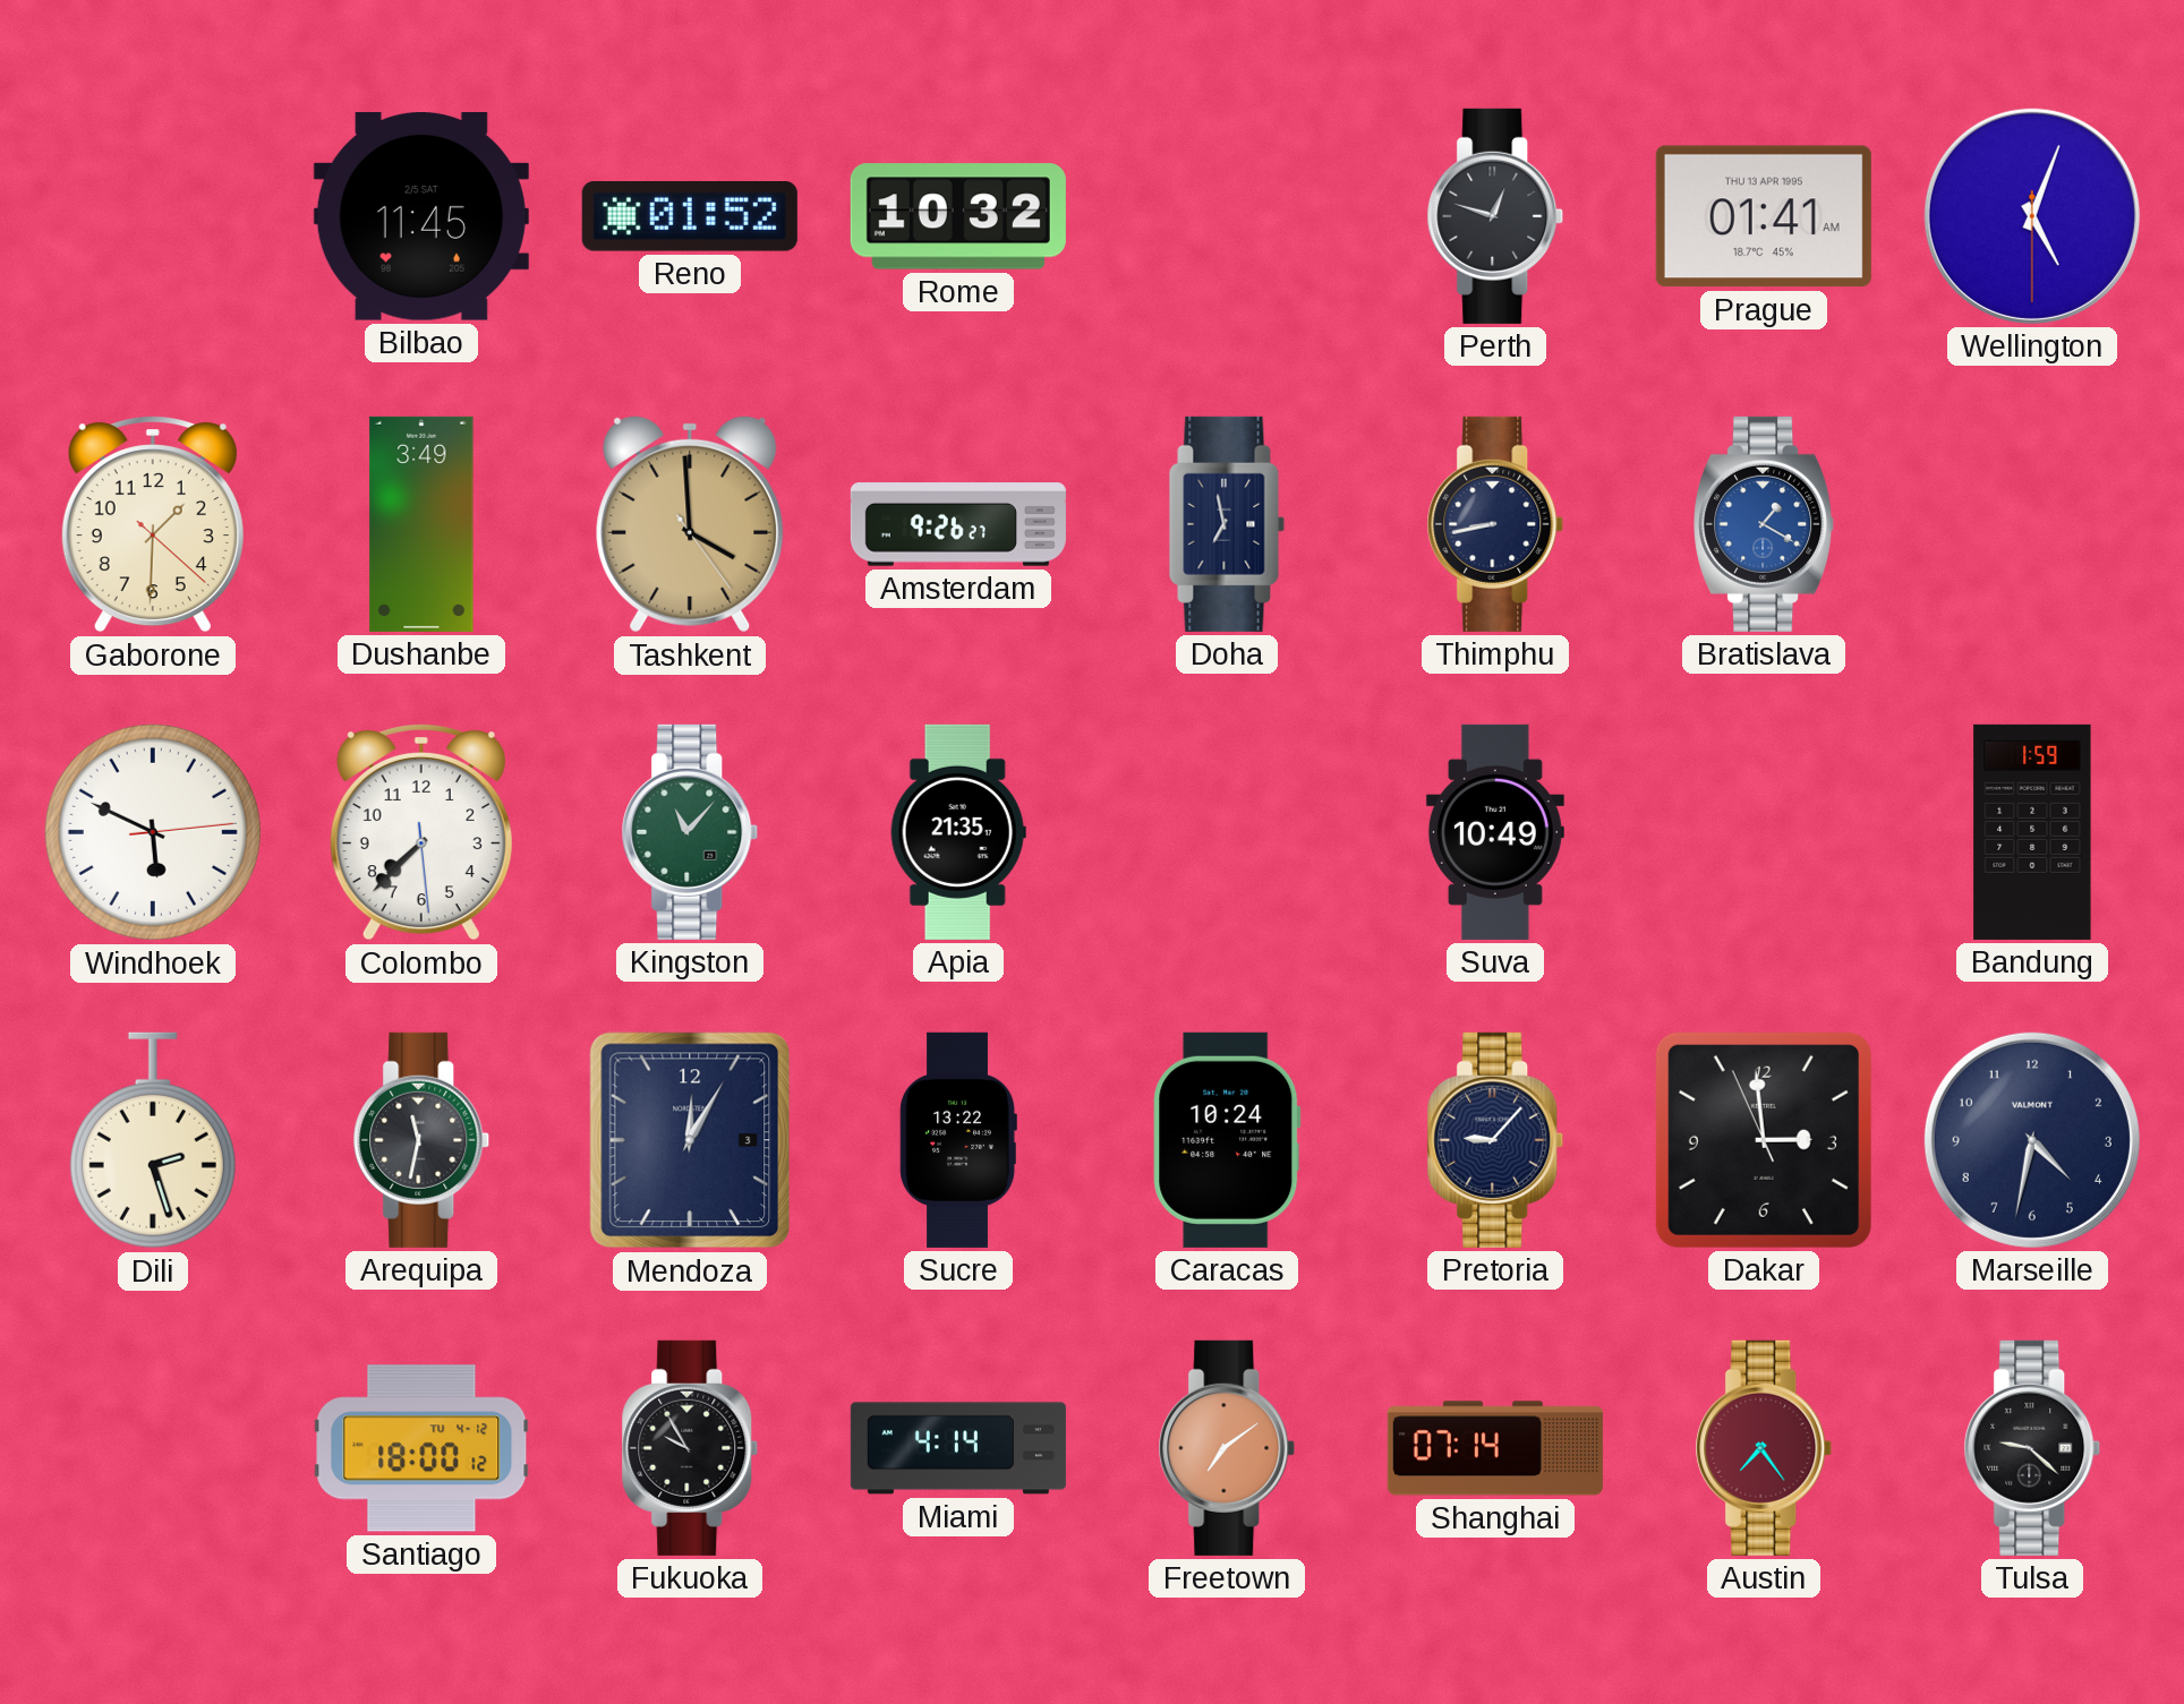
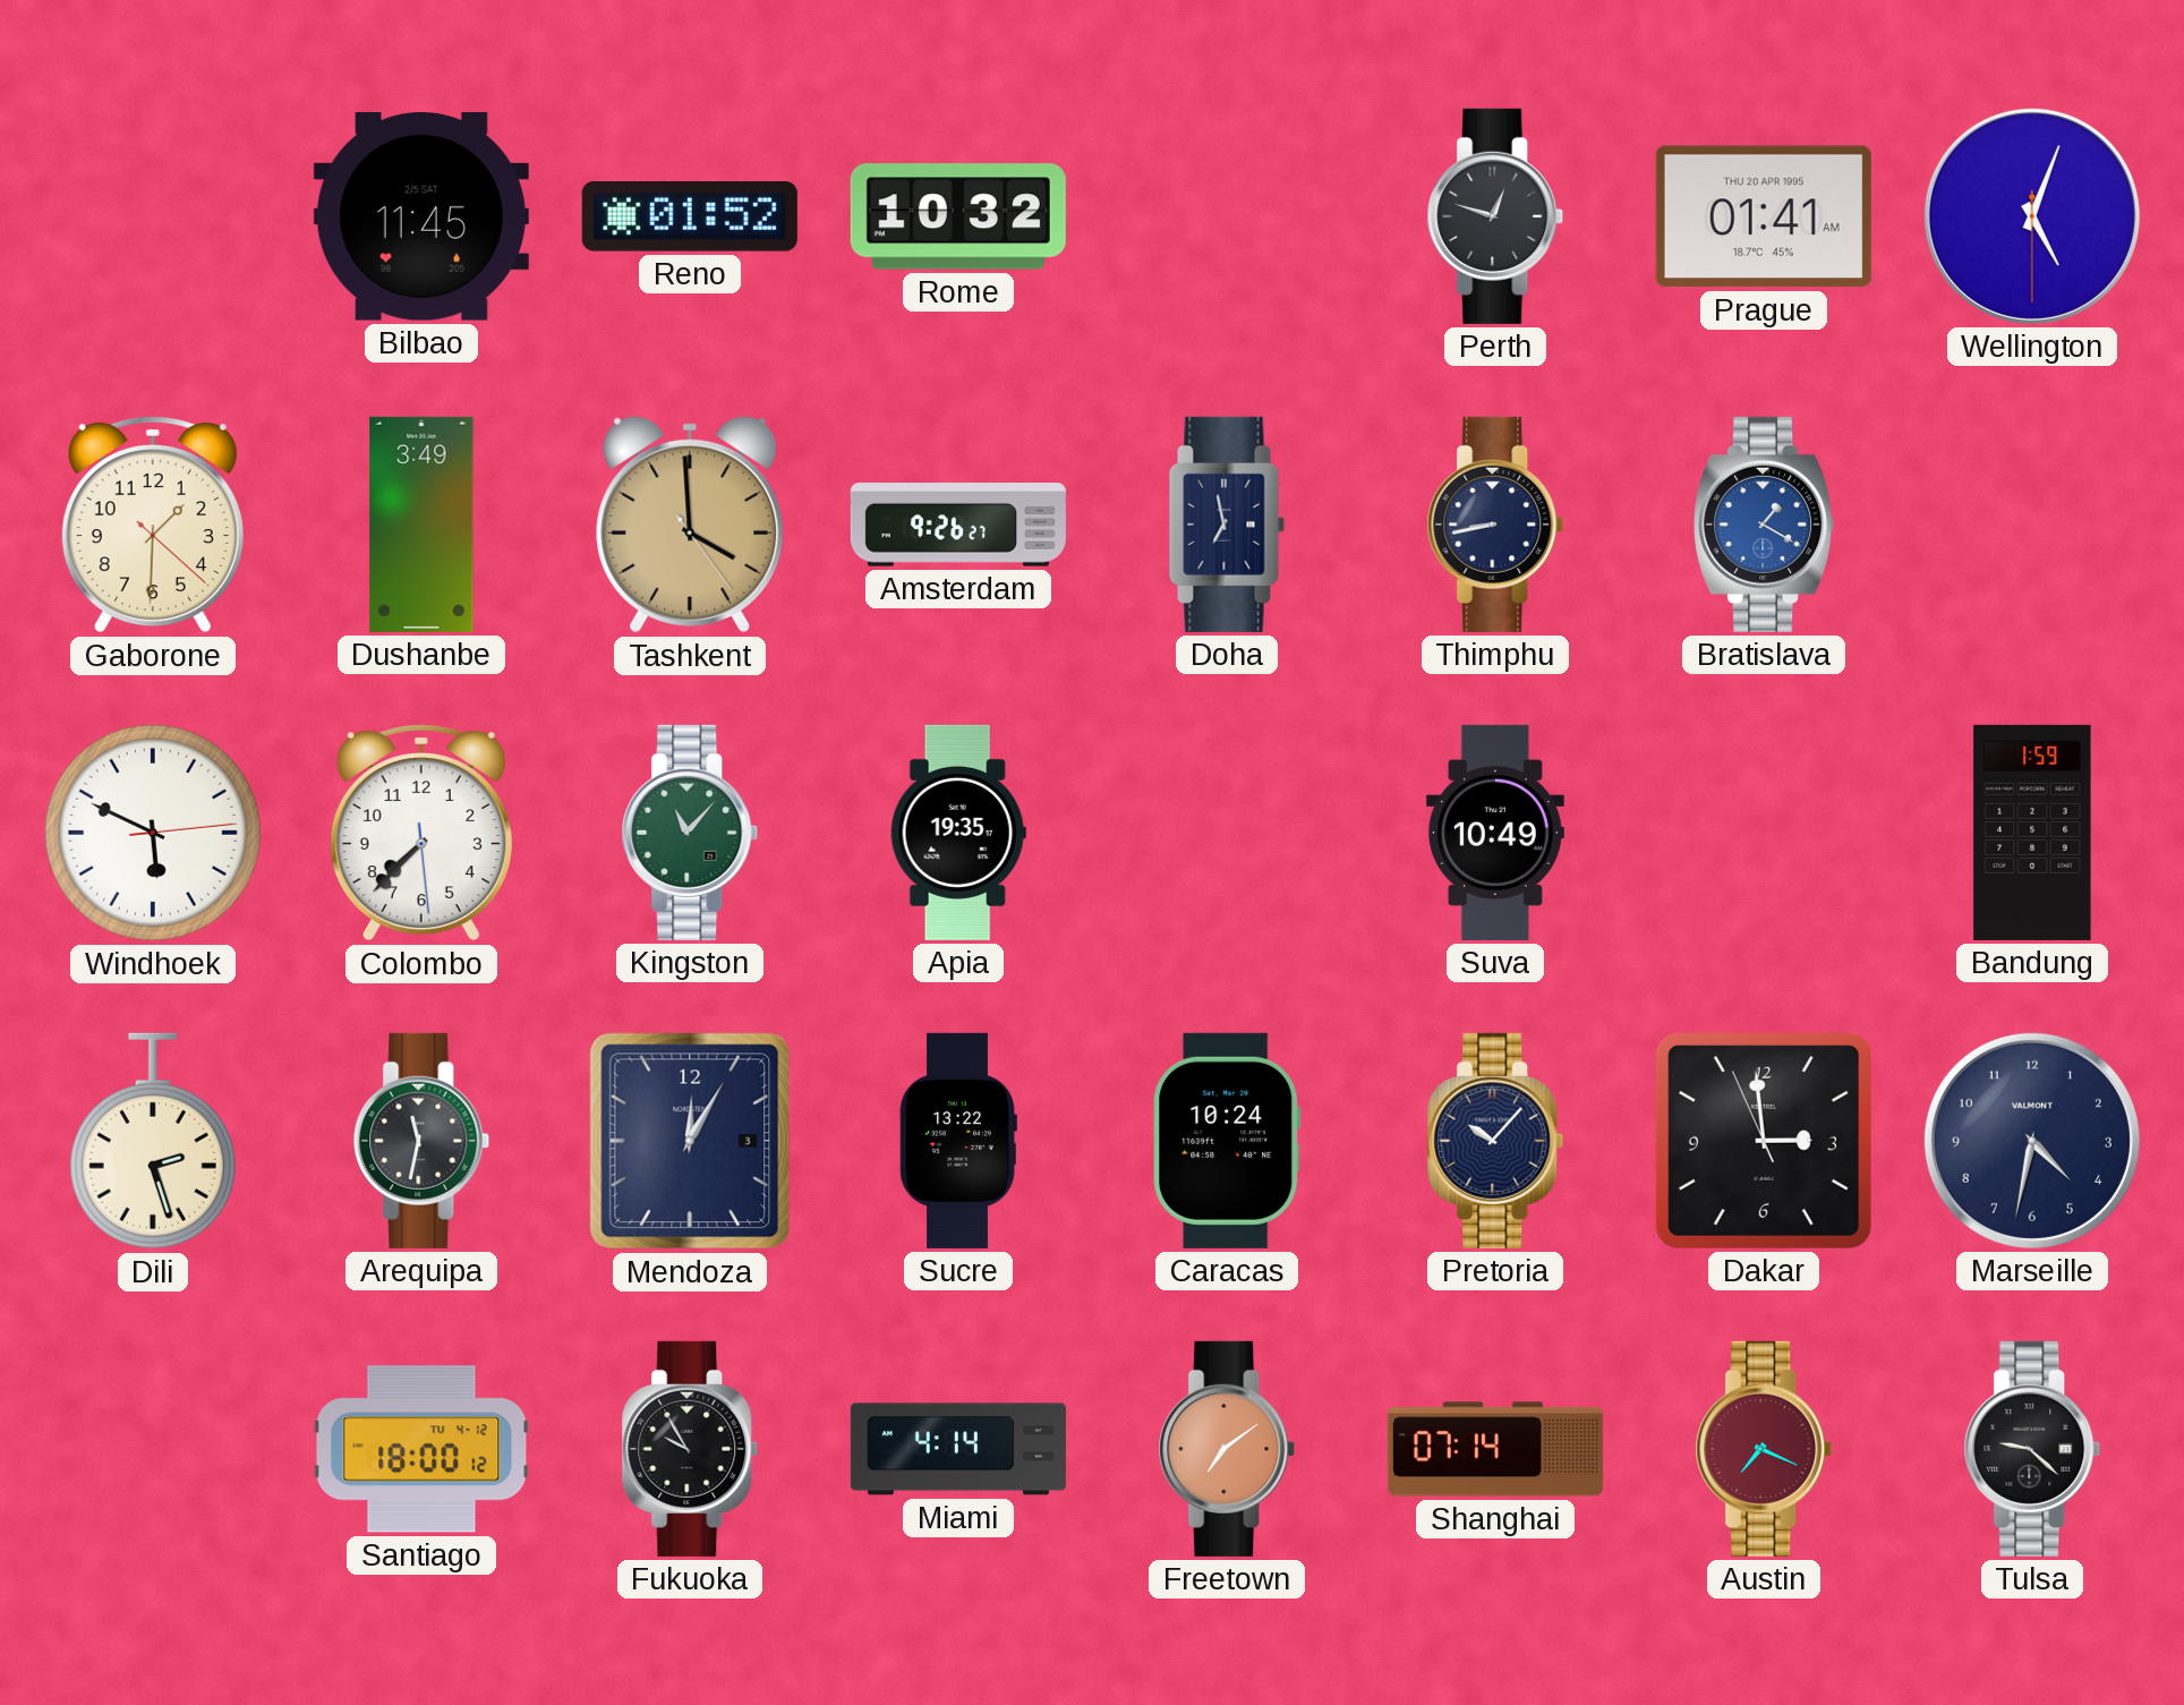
Prague date: THU 13 APR 1995 -> THU 20 APR 1995
Apia: 21:35 -> 19:35
Pretoria: 9:07 -> 10:07
Austin: 7:24 -> 7:19
